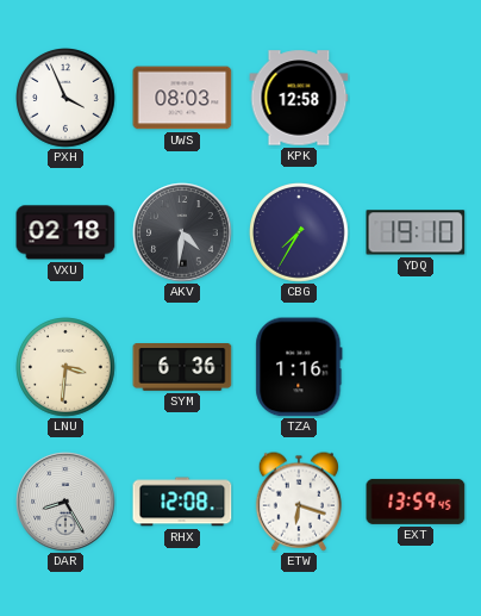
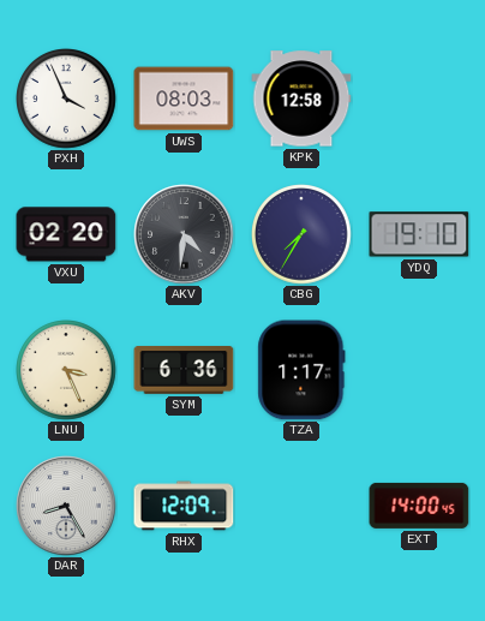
VXU: 02:18 -> 02:20
LNU: 3:31 -> 3:26
TZA: 1:16 -> 1:17
RHX: 12:08 -> 12:09
ETW: 6:18 -> none
EXT: 13:59 -> 14:00
